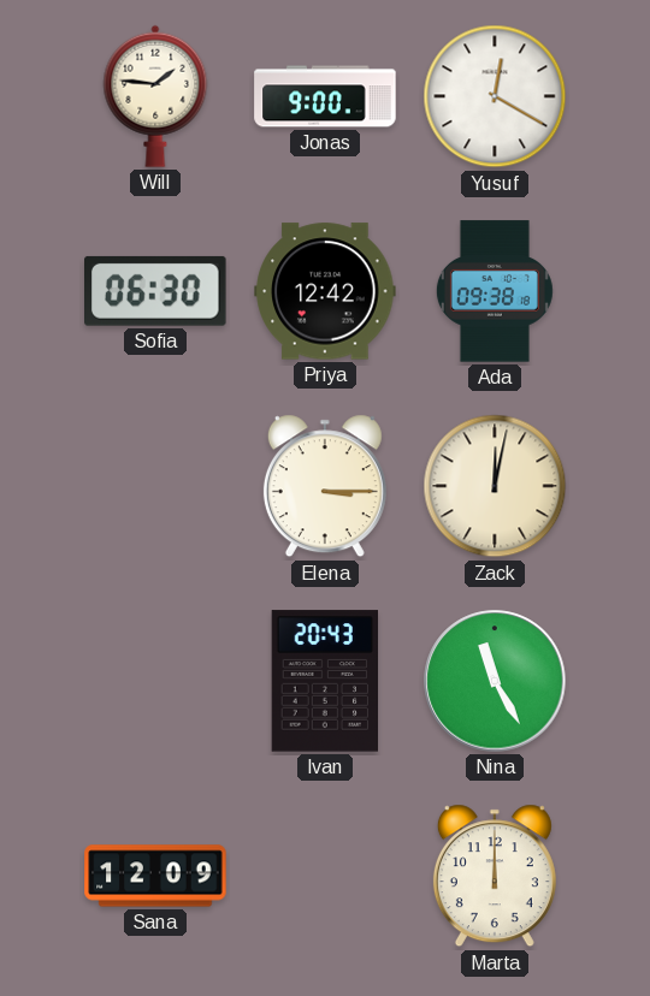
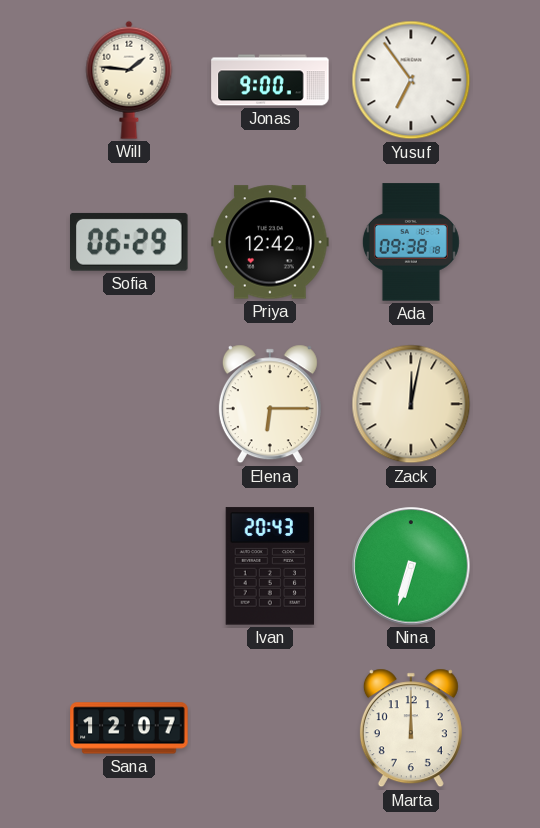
Yusuf: 12:20 -> 6:54
Sofia: 06:30 -> 06:29
Elena: 3:15 -> 6:15
Nina: 11:25 -> 6:33
Sana: 12:09 -> 12:07
